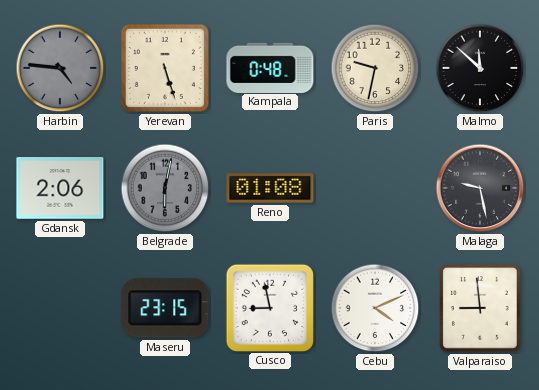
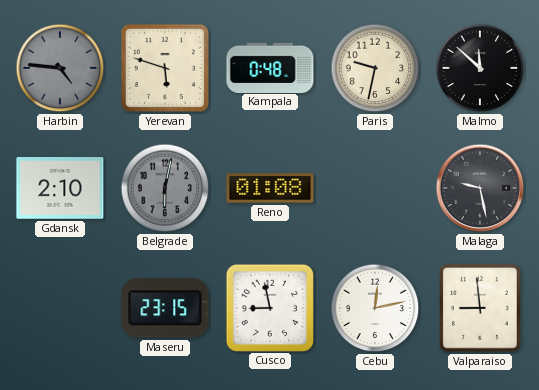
Yerevan: 5:27 -> 5:48
Gdansk: 2:06 -> 2:10
Cebu: 4:11 -> 12:13
